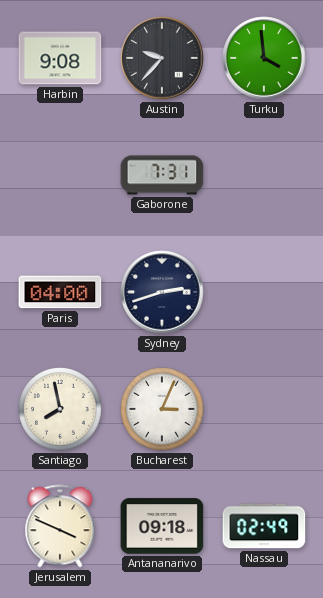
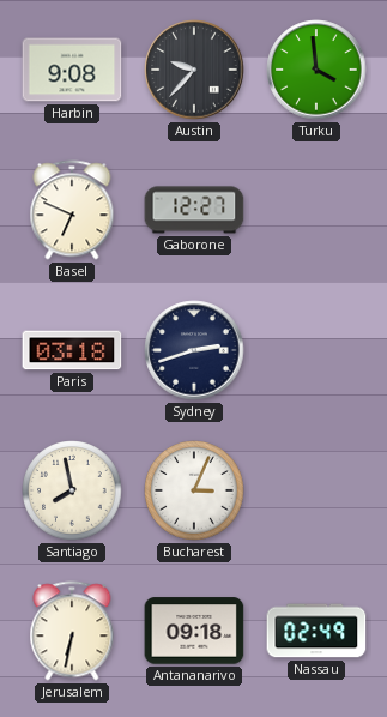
Basel: none -> 6:49
Gaborone: 7:31 -> 12:27
Paris: 04:00 -> 03:18
Jerusalem: 3:49 -> 6:32
